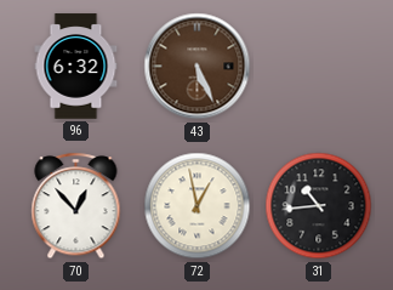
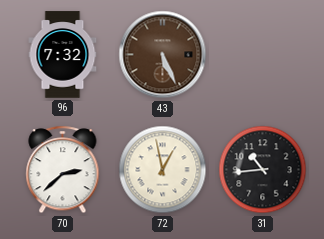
96: 6:32 -> 7:32
70: 12:53 -> 2:38
